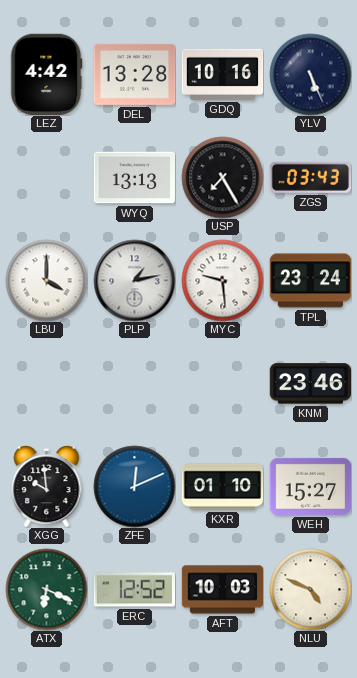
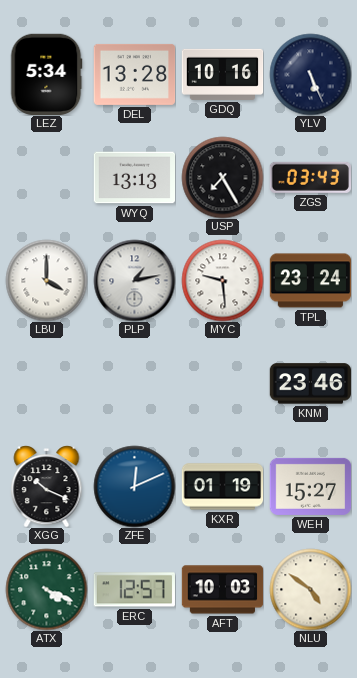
LEZ: 4:42 -> 5:34
XGG: 9:59 -> 10:19
KXR: 01:10 -> 01:19
ATX: 6:19 -> 4:19
ERC: 12:52 -> 12:57
NLU: 4:49 -> 4:51
